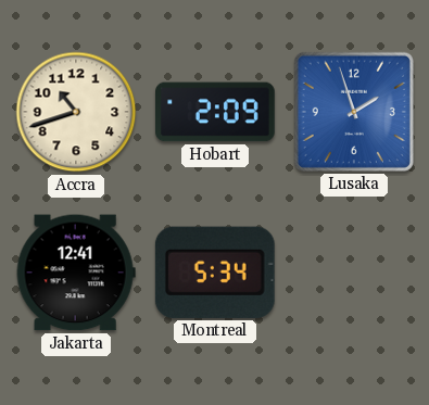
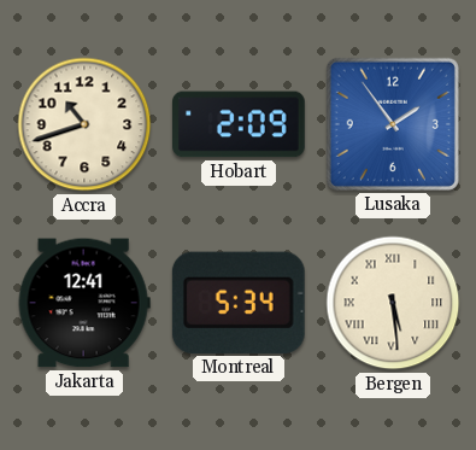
Lusaka: 1:57 -> 1:54
Bergen: none -> 5:29
